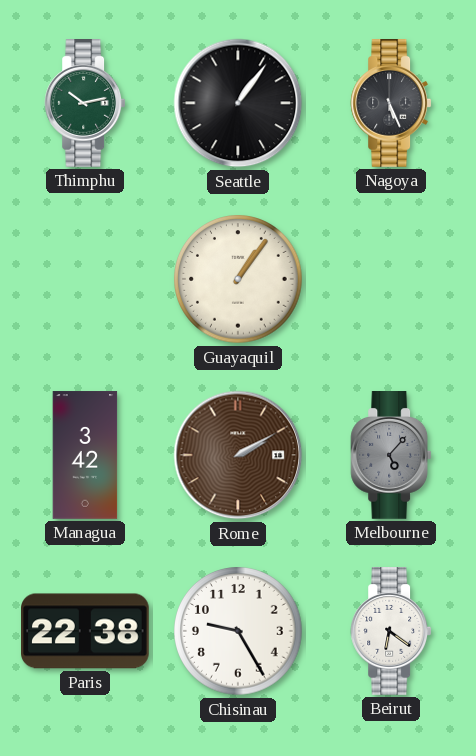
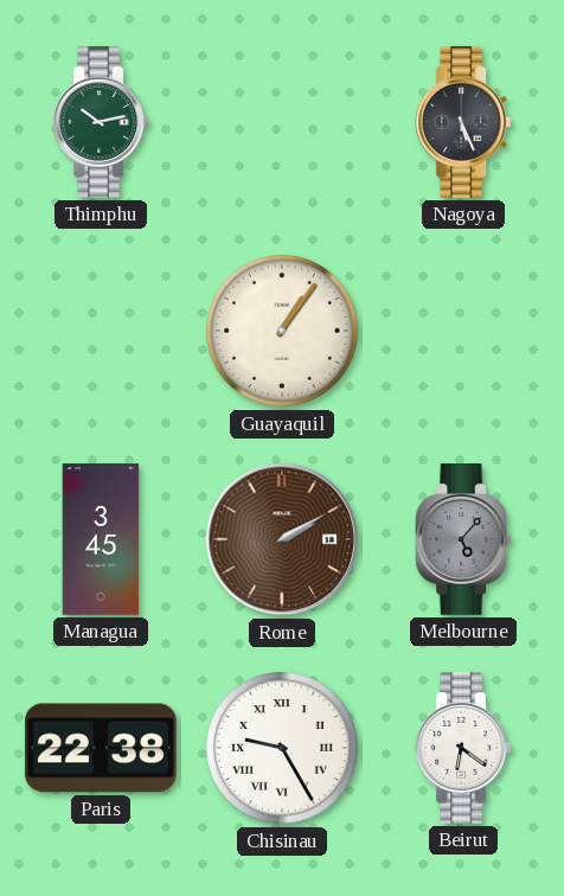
Seattle: 1:06 -> none
Managua: 3:42 -> 3:45
Chisinau numerals: Arabic -> Roman
